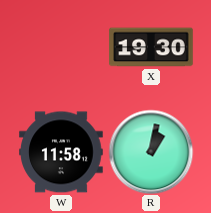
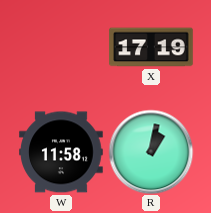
X: 19:30 -> 17:19
